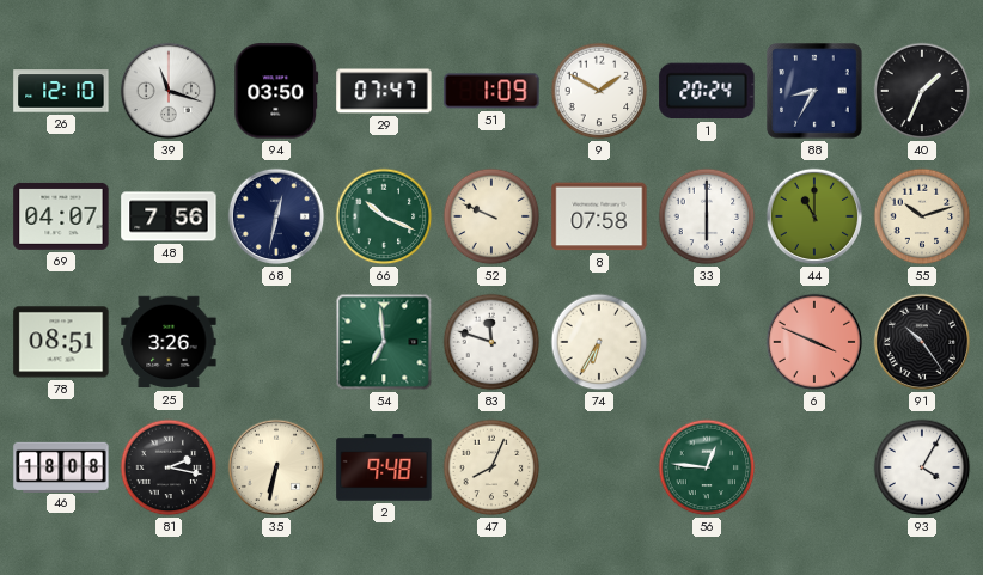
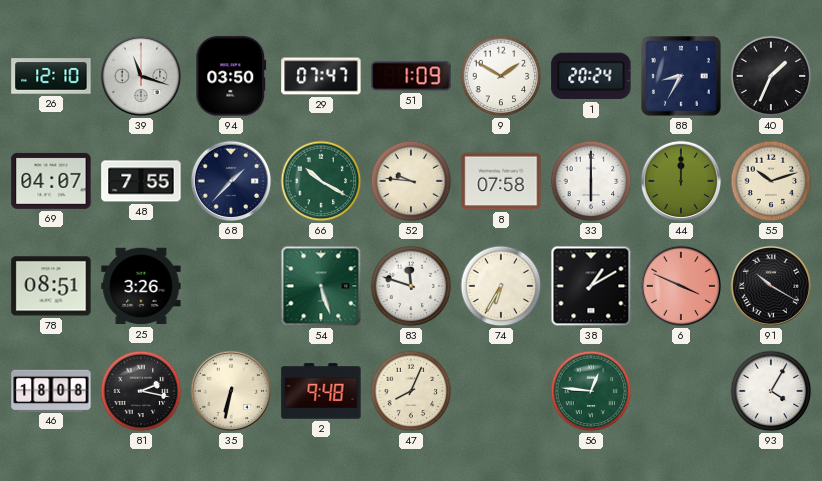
48: 7:56 -> 7:55
68: 12:32 -> 1:37
66: 10:19 -> 10:20
52: 9:49 -> 9:46
44: 11:00 -> 12:00
54: 6:59 -> 5:27
38: none -> 1:10
91: 10:24 -> 10:20
